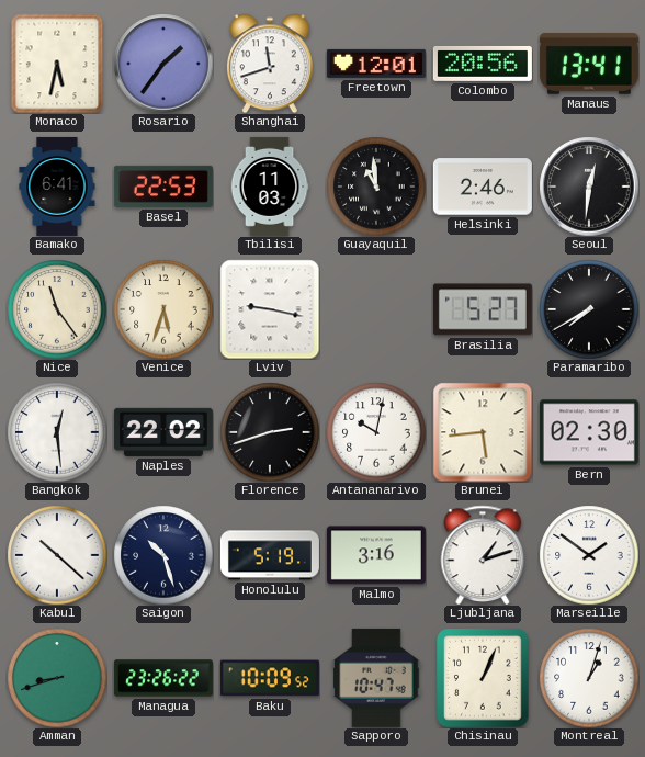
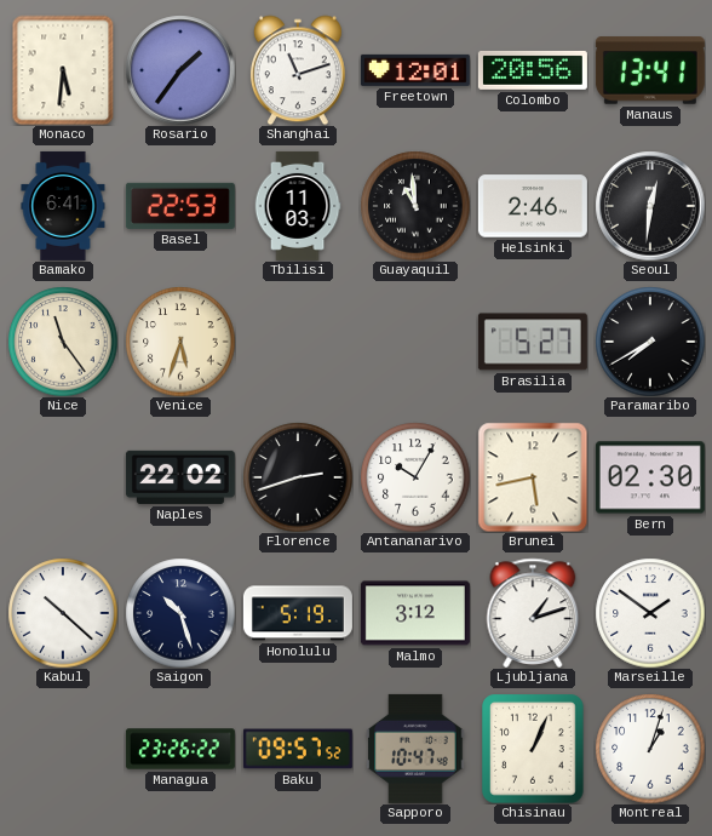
Monaco: 5:32 -> 5:31
Shanghai: 11:42 -> 11:12
Lviv: 9:17 -> none
Bangkok: 12:29 -> none
Antananarivo: 10:02 -> 10:05
Brunei: 5:44 -> 5:43
Malmo: 3:16 -> 3:12
Amman: 8:42 -> none
Baku: 10:09 -> 09:57
